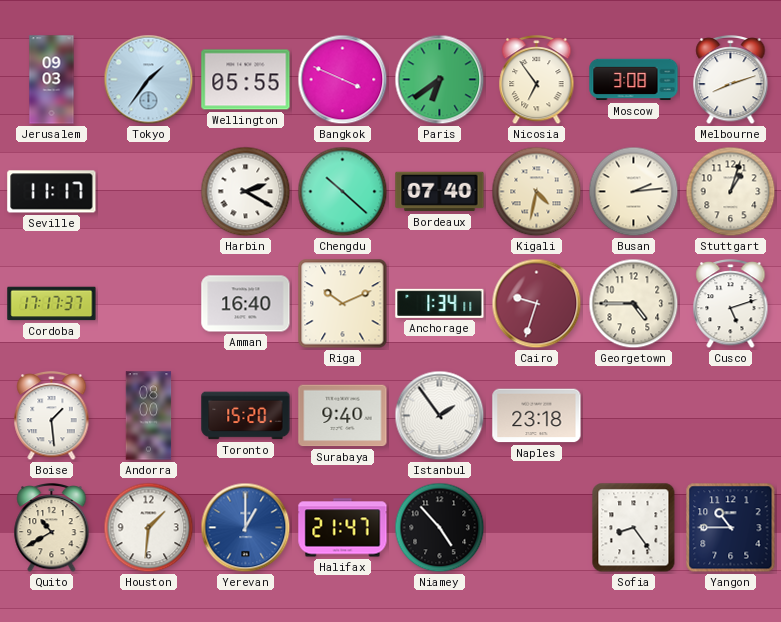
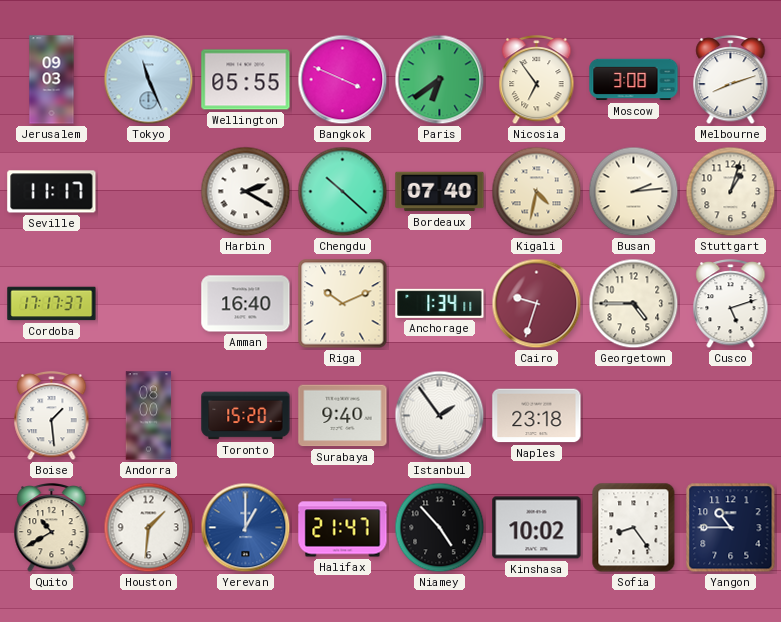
Tokyo: 1:36 -> 11:26
Kinshasa: none -> 10:02
